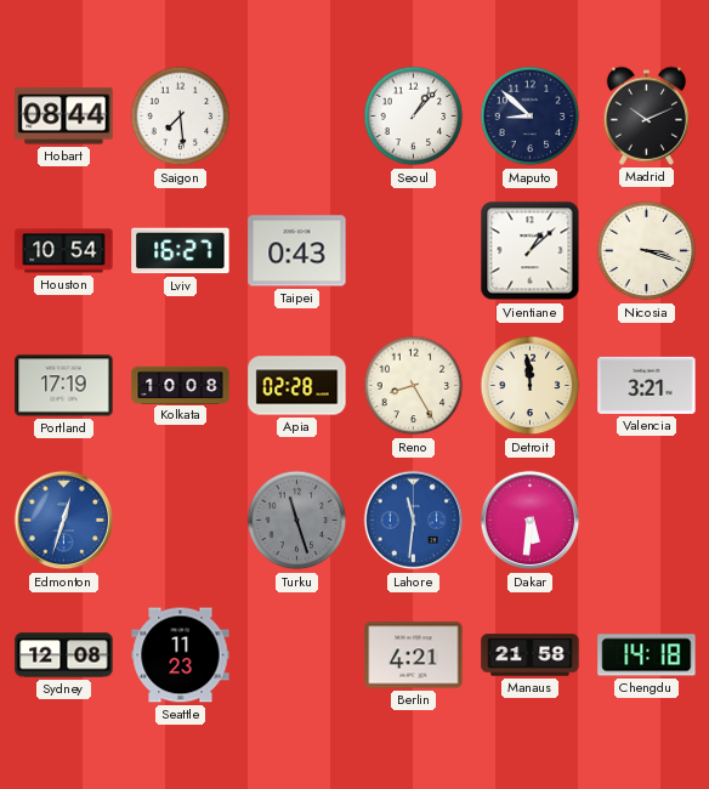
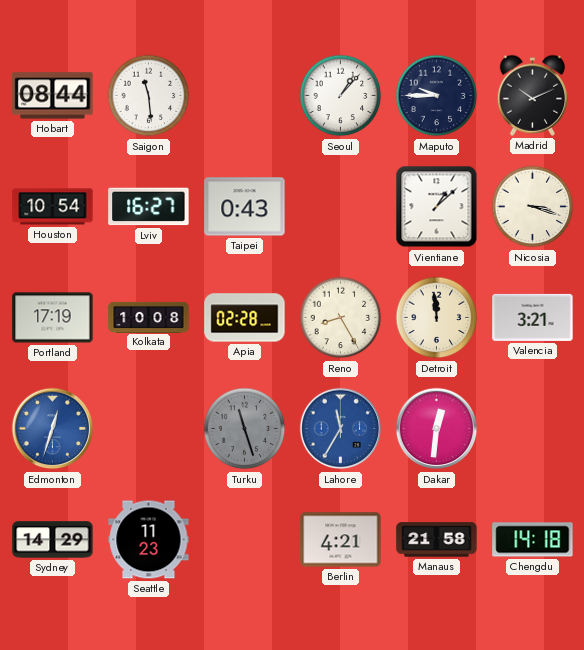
Saigon: 7:29 -> 11:29
Maputo: 8:52 -> 9:45
Lahore: 11:31 -> 11:35
Dakar: 5:31 -> 12:31
Sydney: 12:08 -> 14:29
